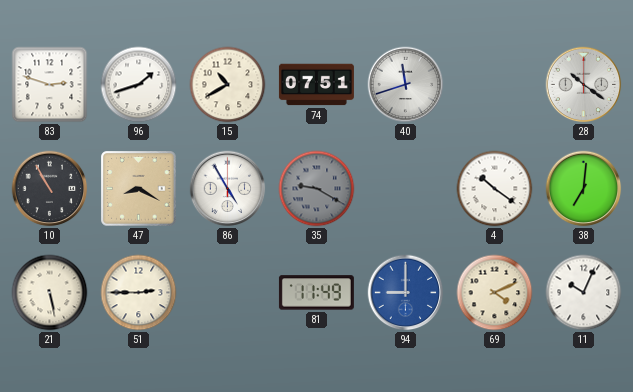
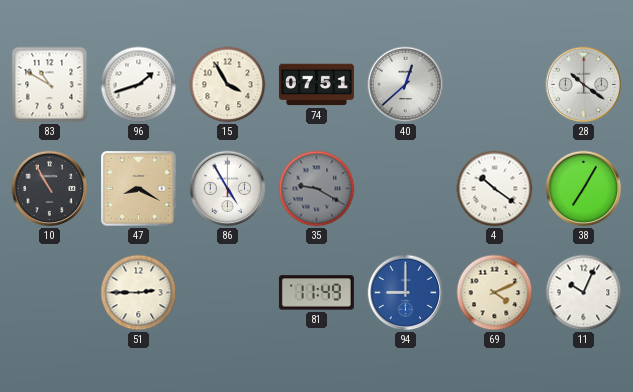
83: 2:48 -> 10:50
15: 10:40 -> 3:55
40: 11:42 -> 12:38
38: 7:01 -> 7:05
21: 5:28 -> none
